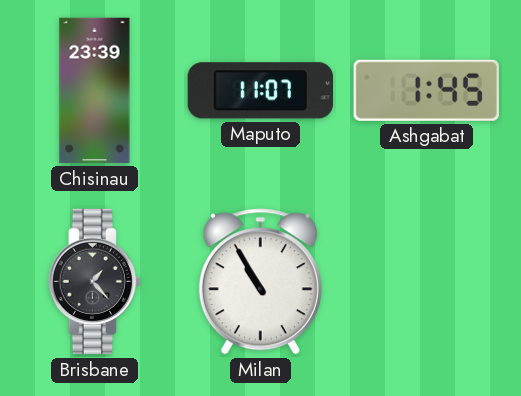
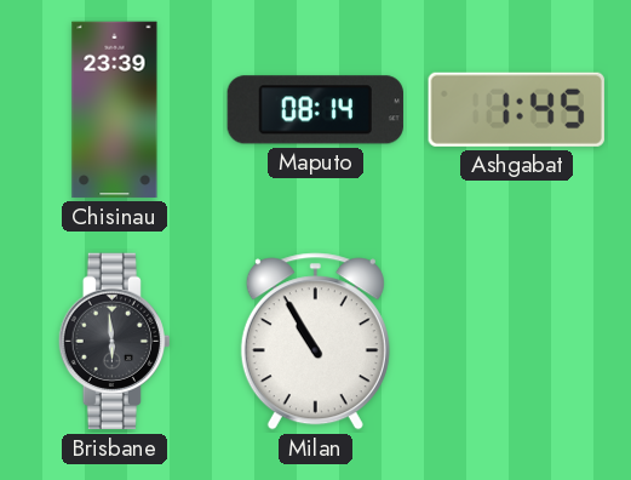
Maputo: 11:07 -> 08:14
Brisbane: 1:23 -> 5:59
